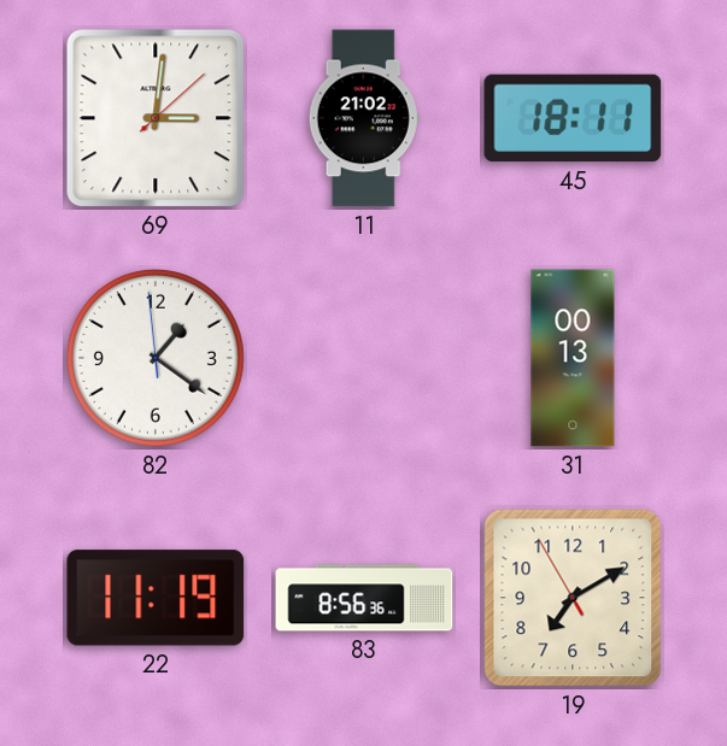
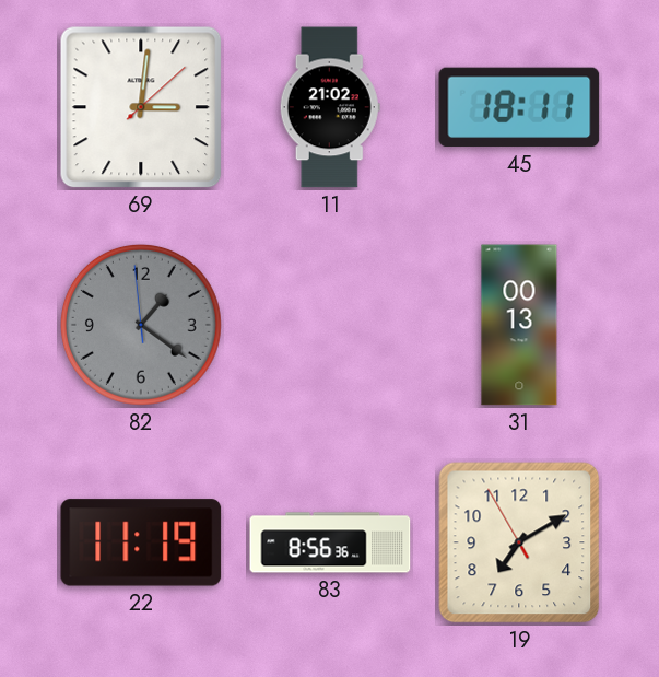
82 dial: white -> grey
